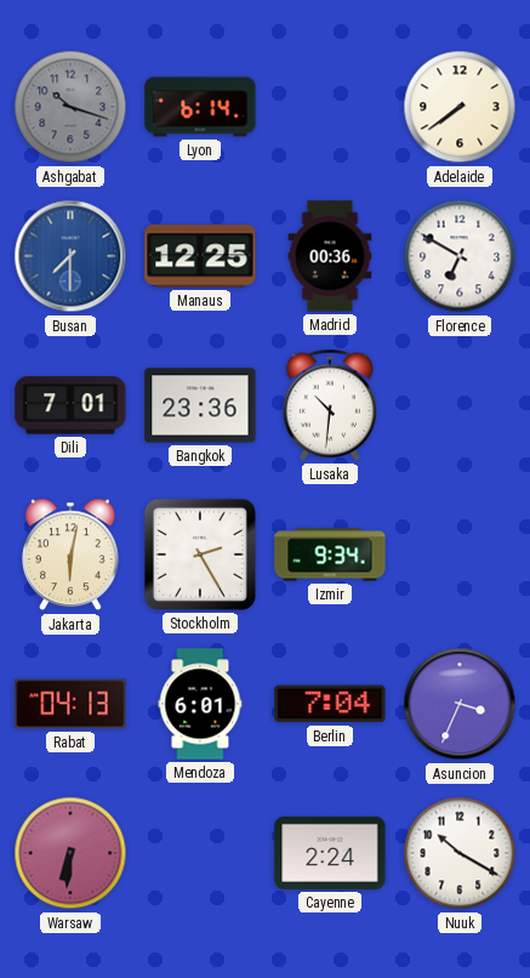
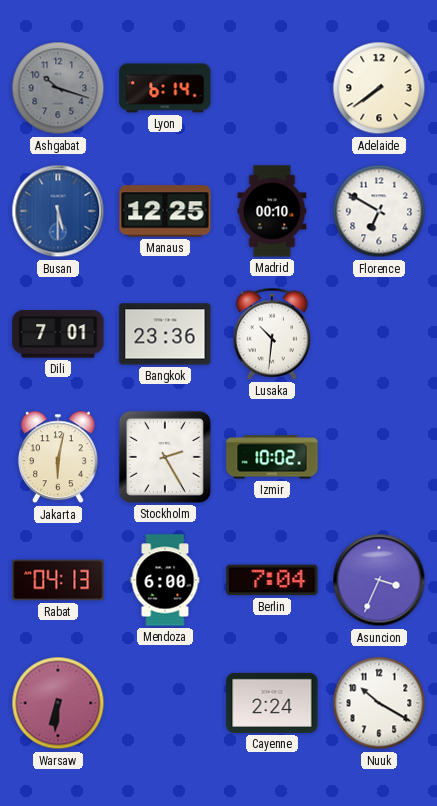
Busan: 7:30 -> 5:30
Madrid: 00:36 -> 00:10
Izmir: 9:34 -> 10:02
Mendoza: 6:01 -> 6:00
